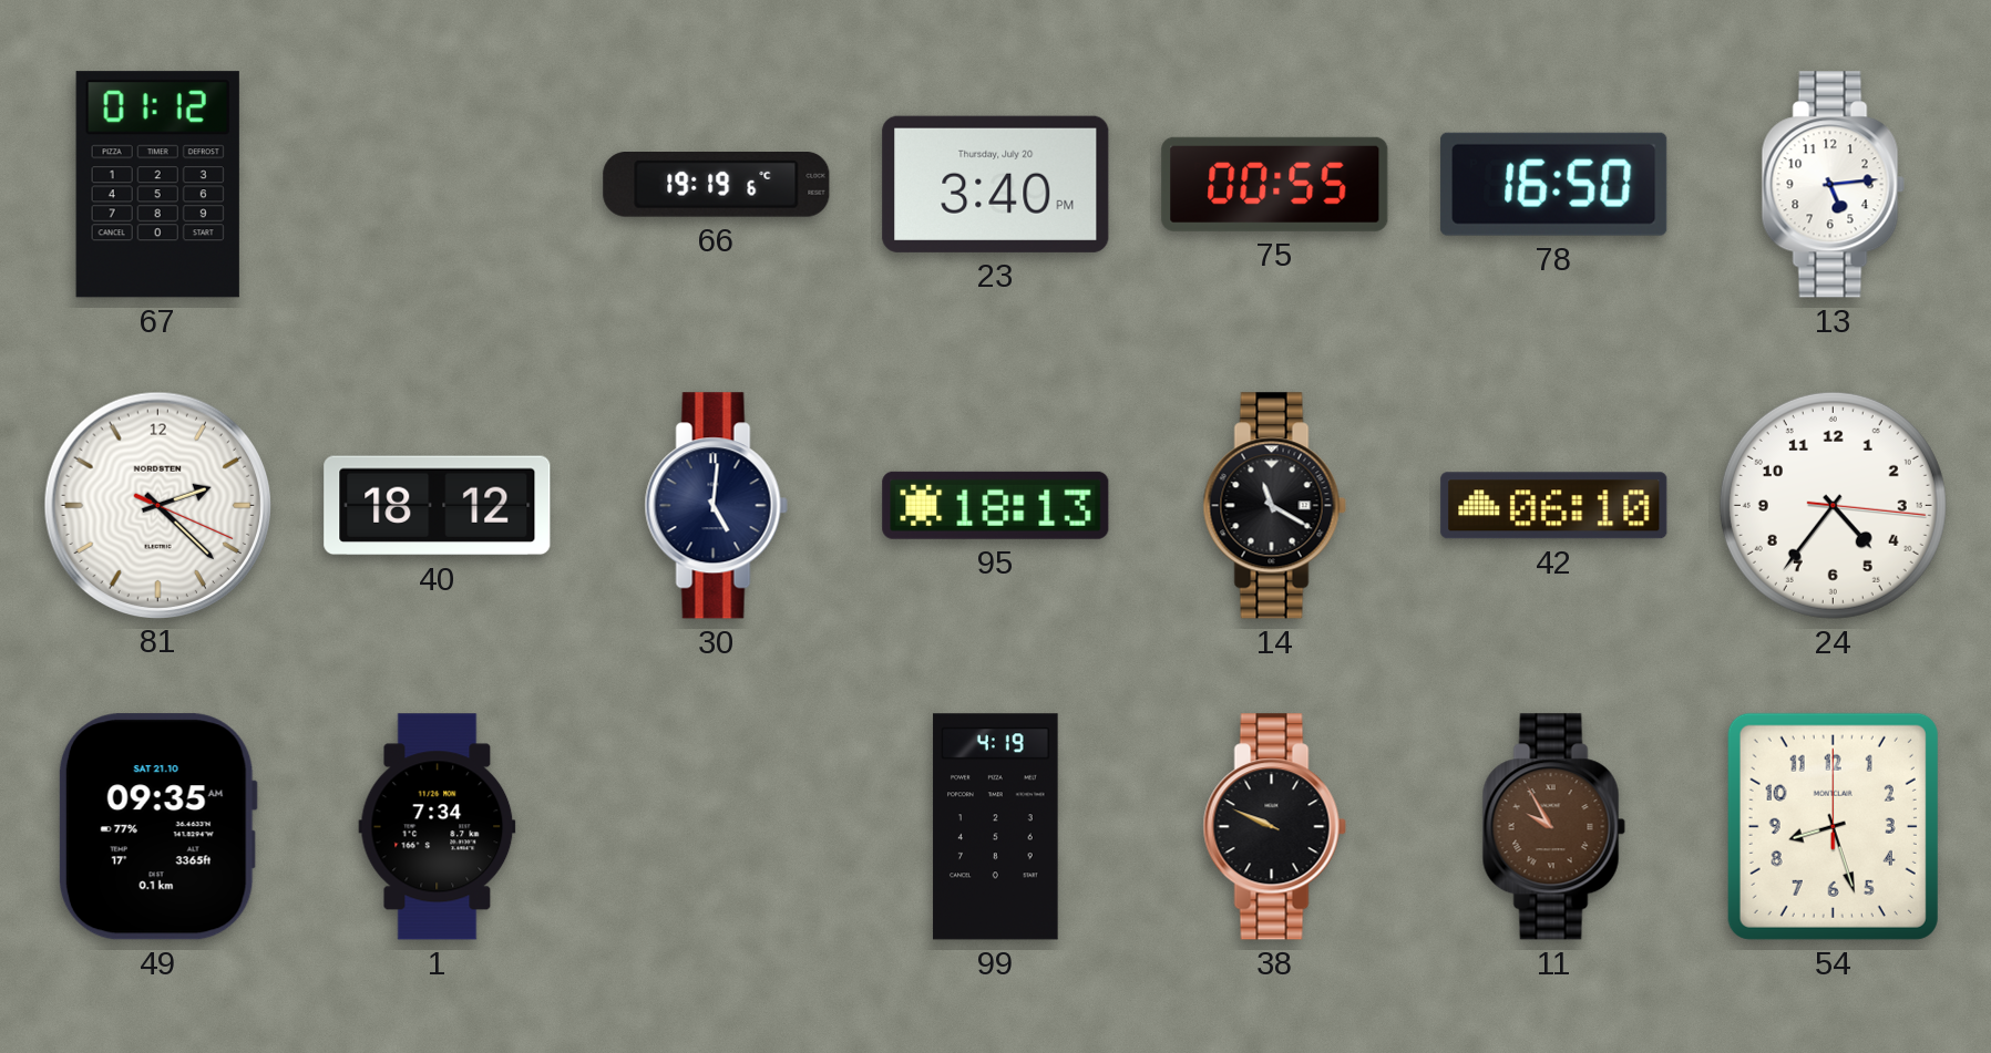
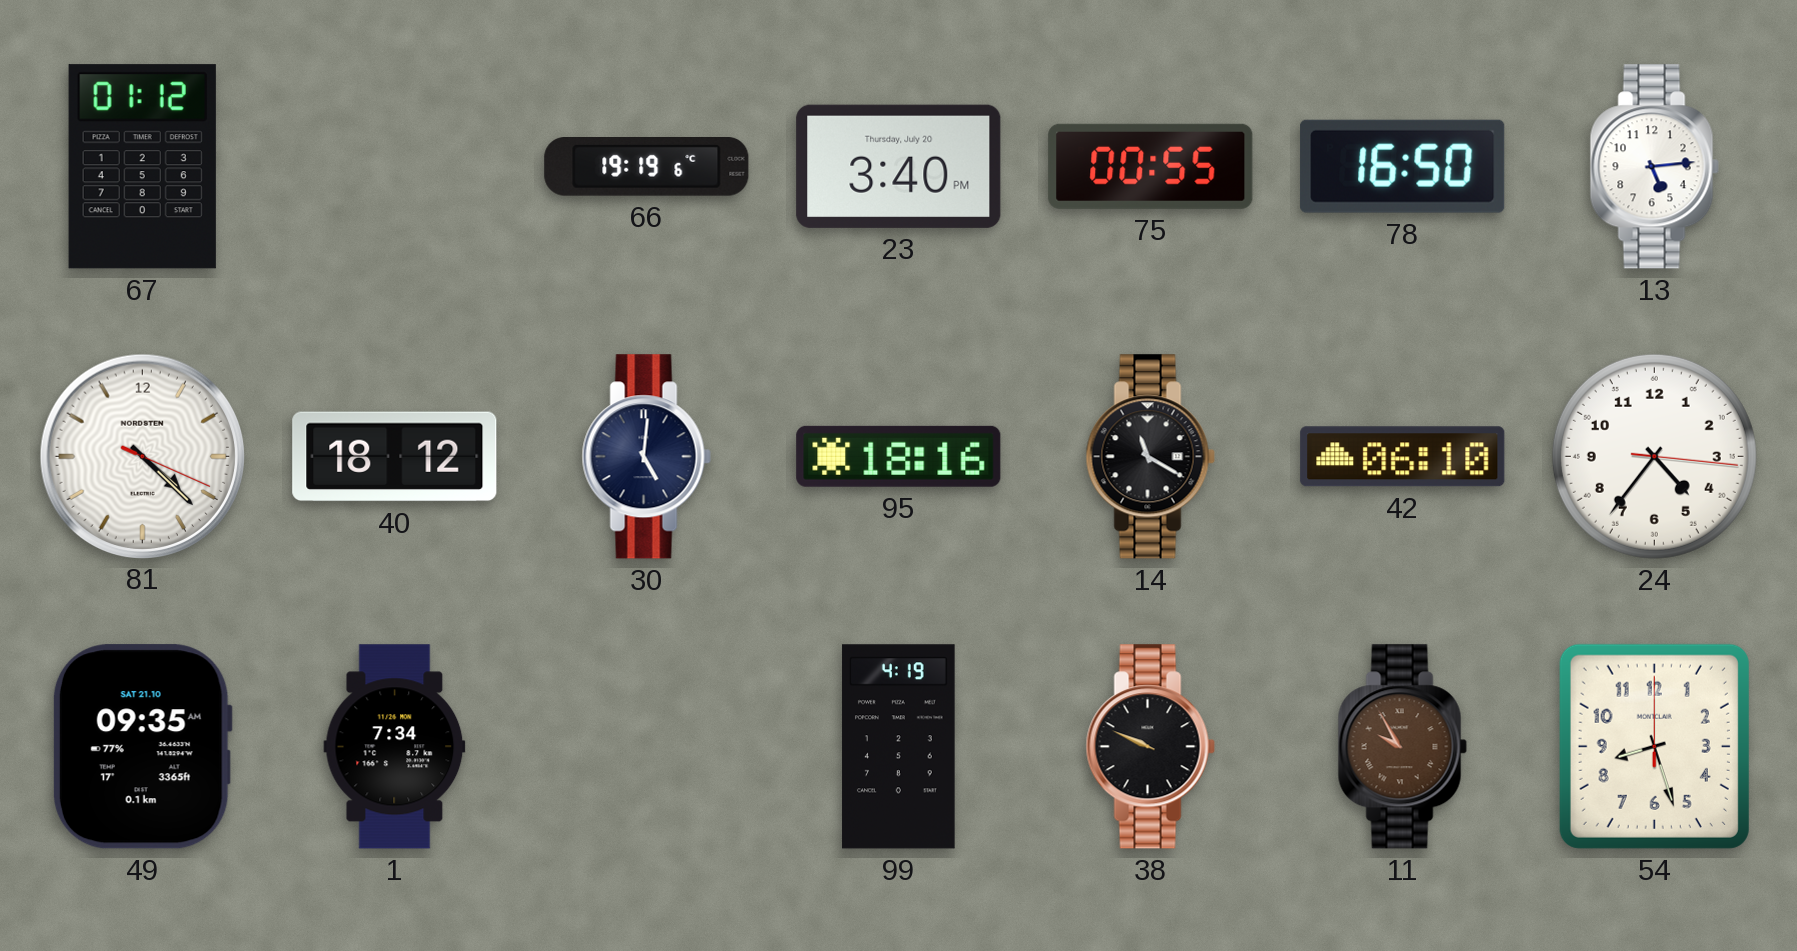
81: 2:22 -> 4:22
95: 18:13 -> 18:16
